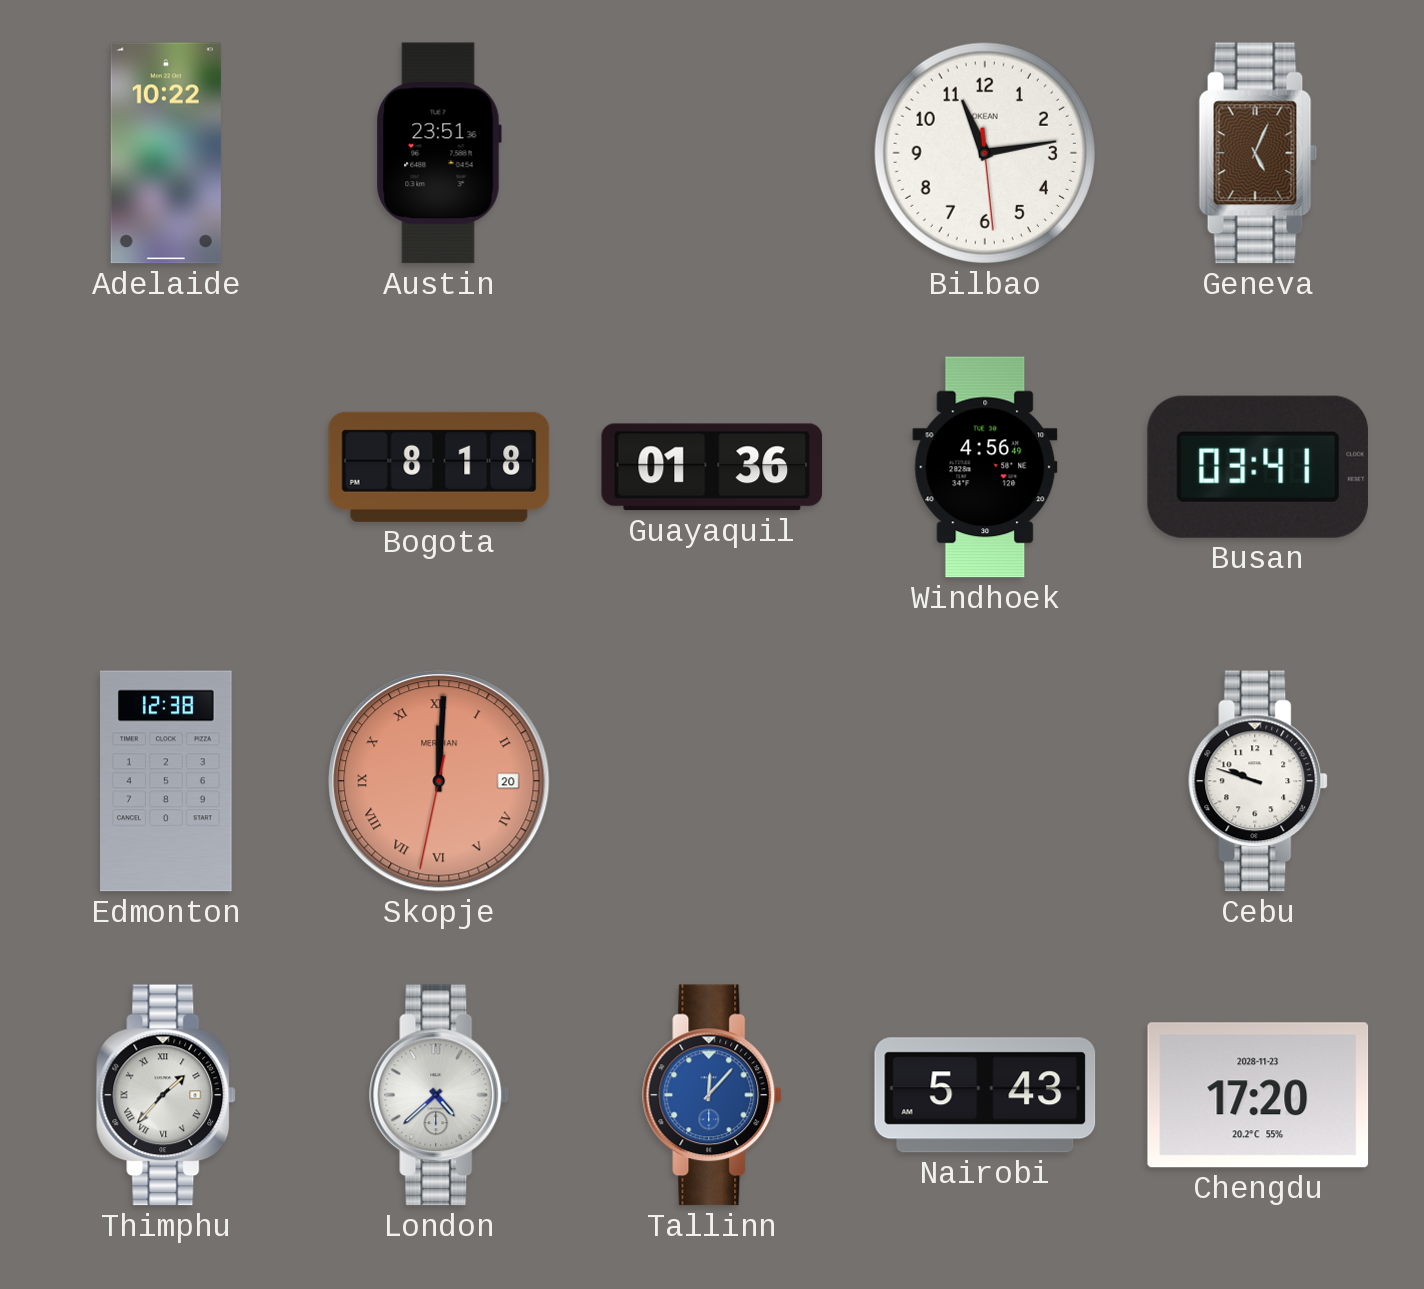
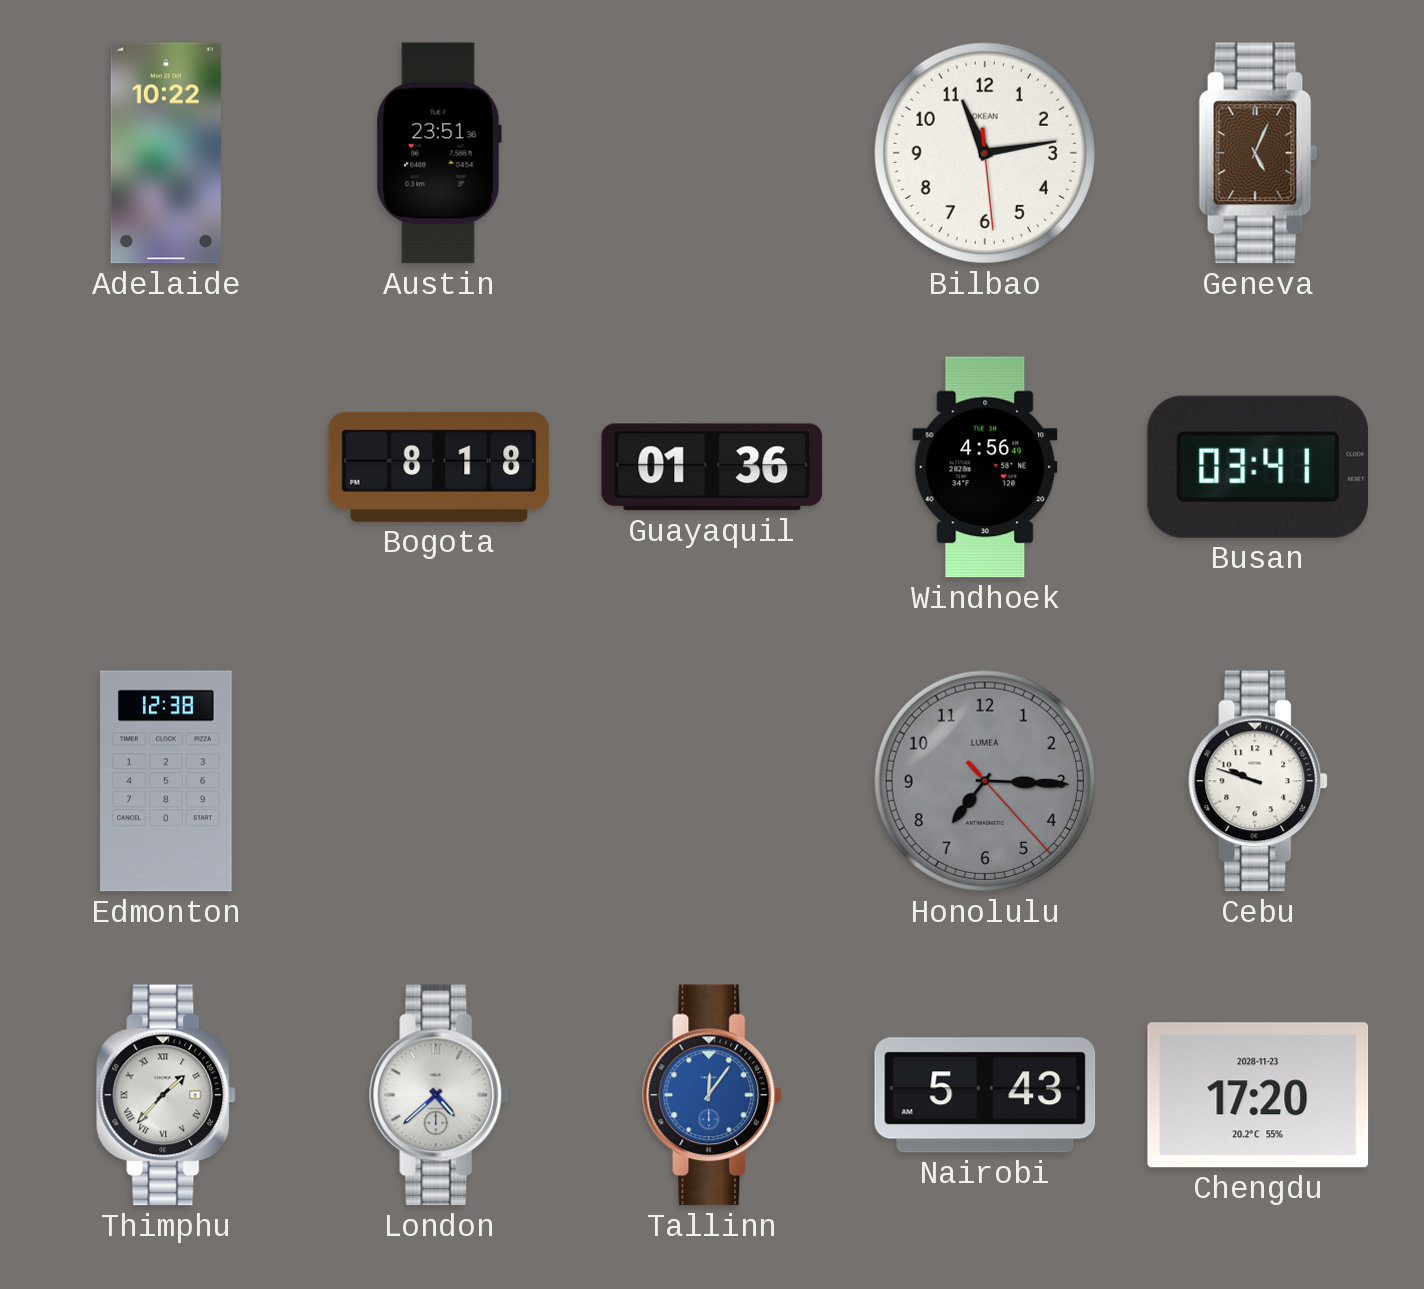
Skopje: 12:00 -> none
Honolulu: none -> 7:15
Tallinn: 12:07 -> 12:06
